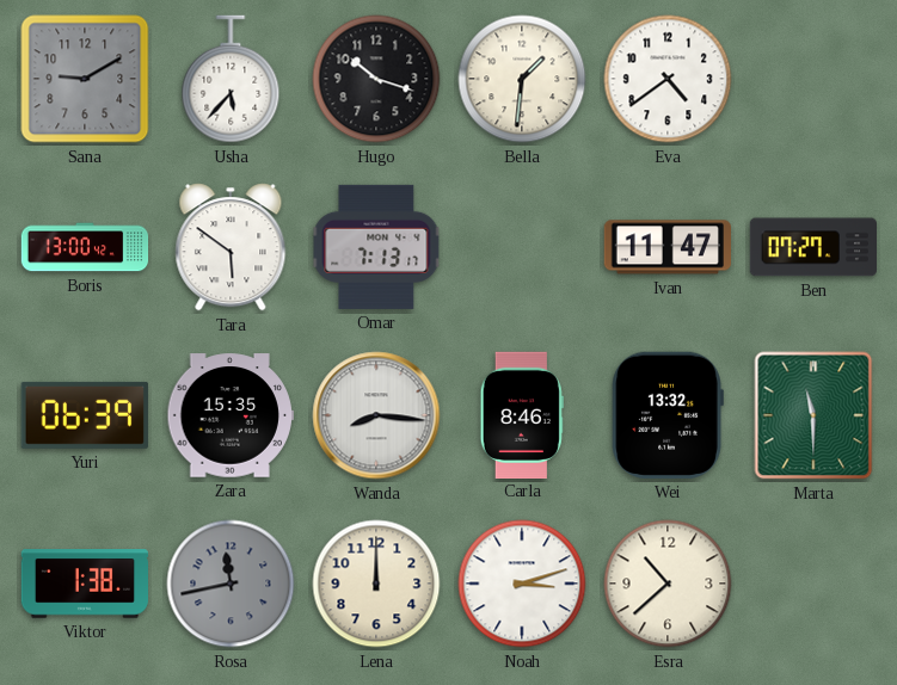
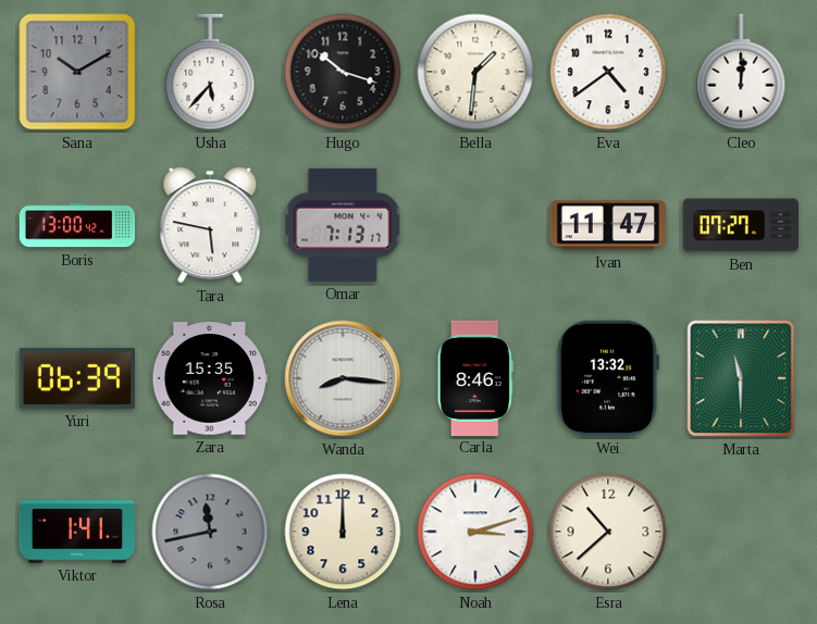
Sana: 9:10 -> 10:10
Cleo: none -> 12:01
Tara: 5:51 -> 5:47
Viktor: 1:38 -> 1:41
